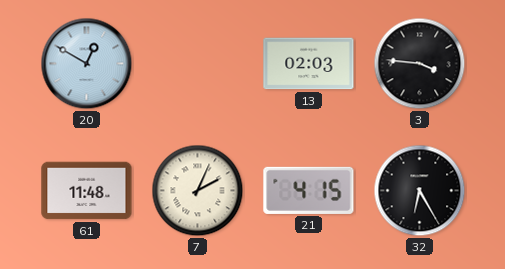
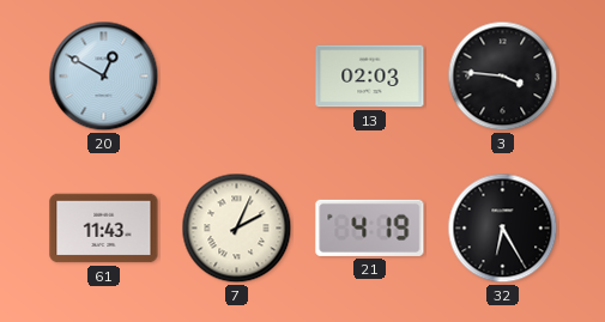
61: 11:48 -> 11:43
21: 4:15 -> 4:19
